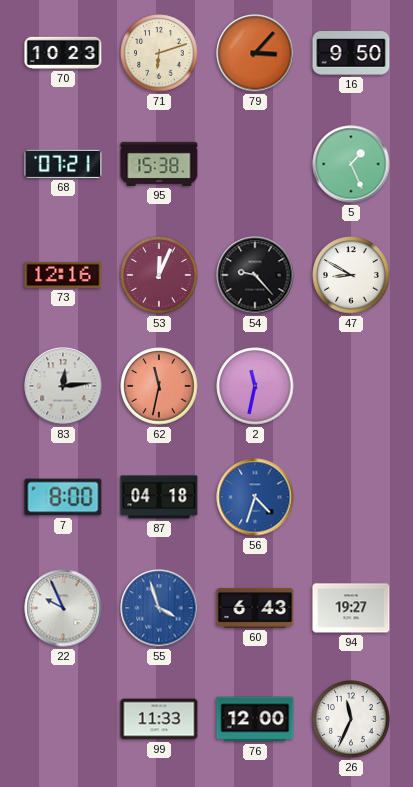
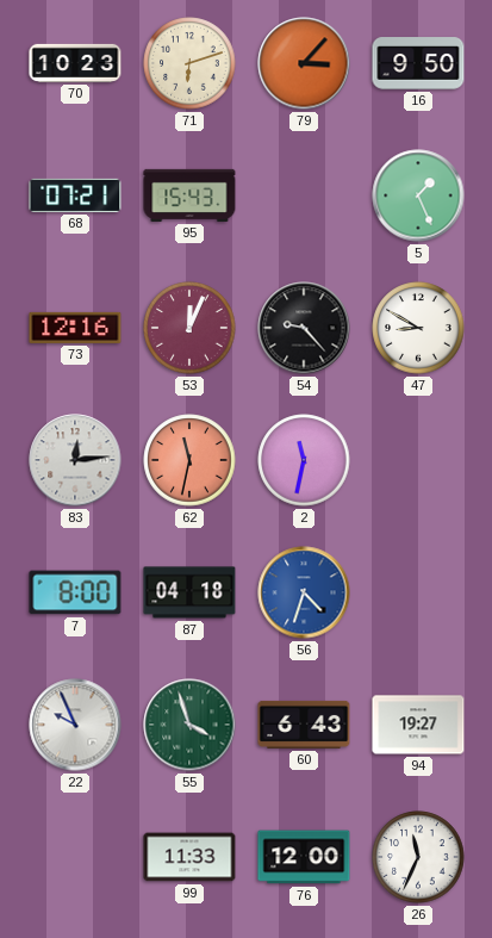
95: 15:38 -> 15:43
55 dial: blue -> green
